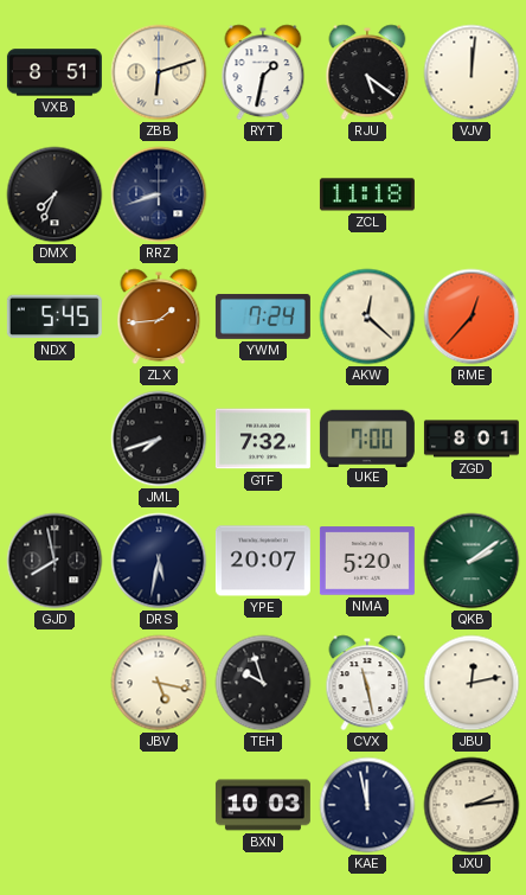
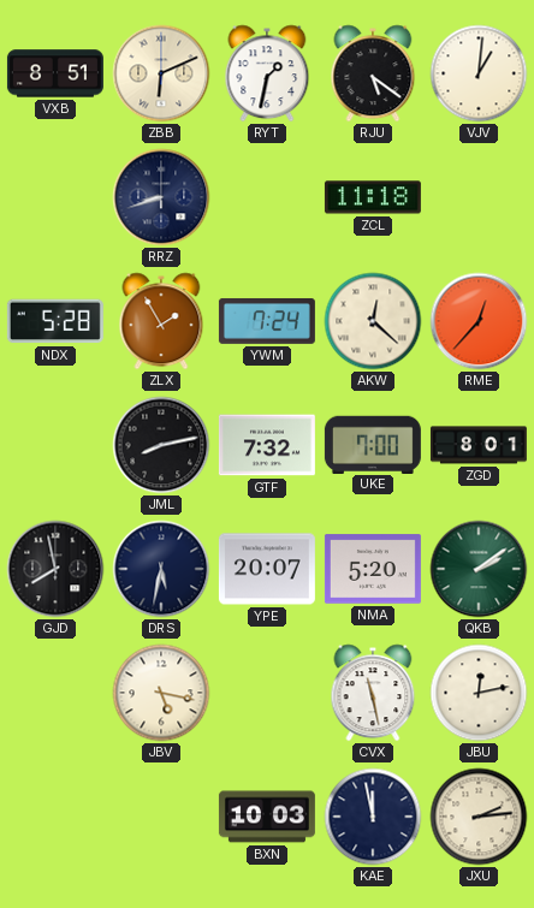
ZBB: 6:12 -> 6:11
VJV: 12:01 -> 1:01
DMX: 7:34 -> none
NDX: 5:45 -> 5:28
ZLX: 1:44 -> 1:55
JML: 7:42 -> 8:13
TEH: 9:57 -> none
